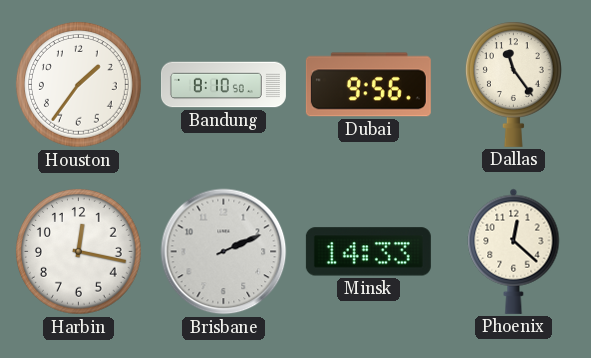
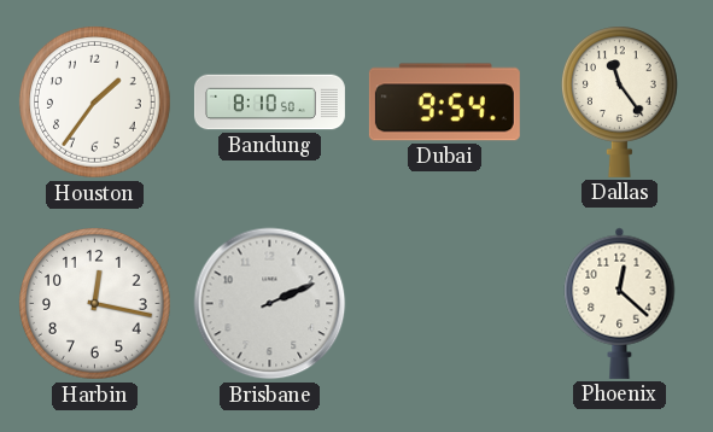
Dubai: 9:56 -> 9:54
Minsk: 14:33 -> none
